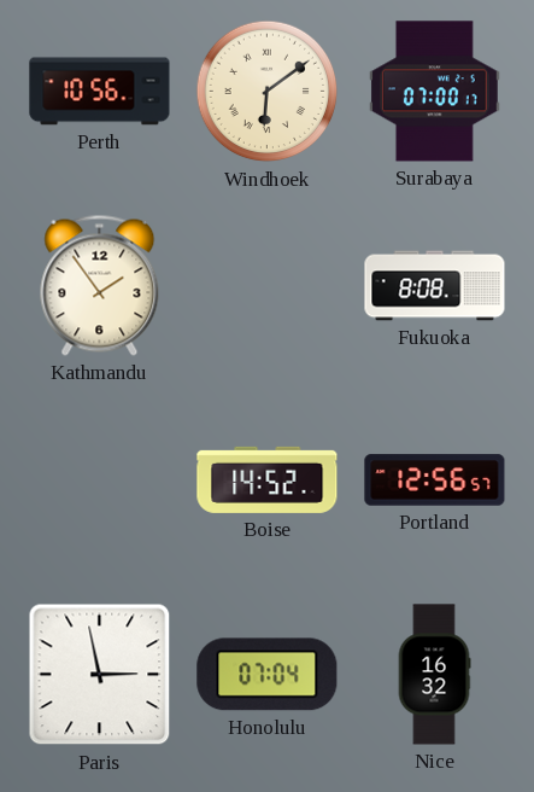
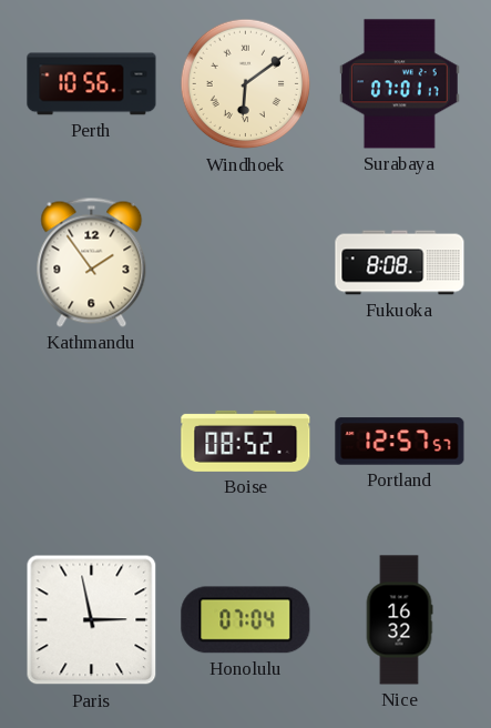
Surabaya: 07:00 -> 07:01
Boise: 14:52 -> 08:52
Portland: 12:56 -> 12:57
